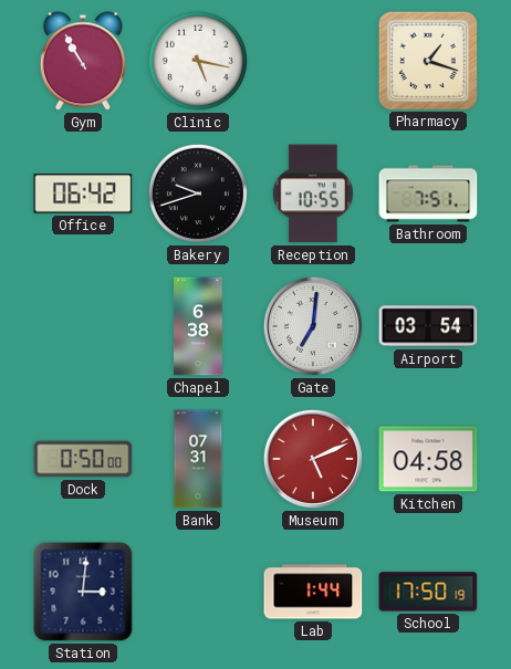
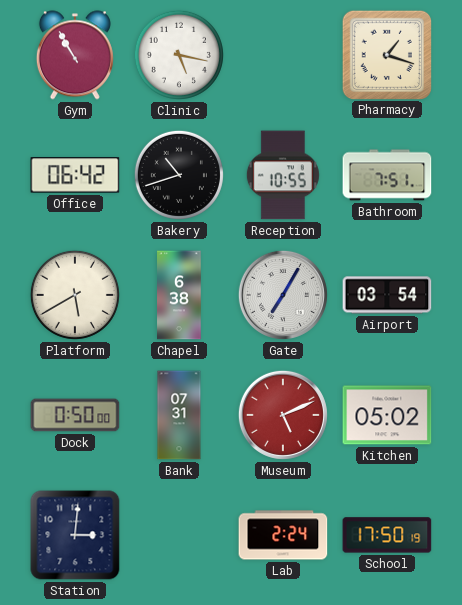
Bakery: 9:42 -> 10:42
Platform: none -> 5:40
Gate: 7:01 -> 7:05
Kitchen: 04:58 -> 05:02
Lab: 1:44 -> 2:24
